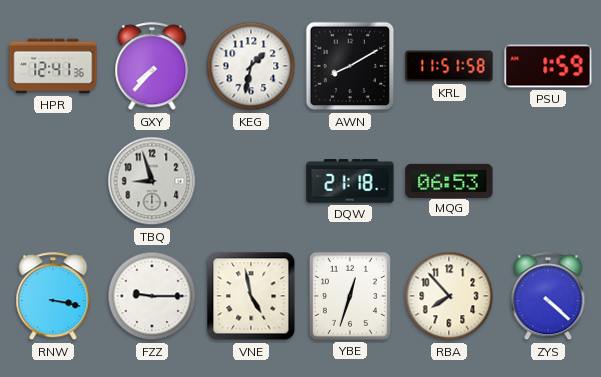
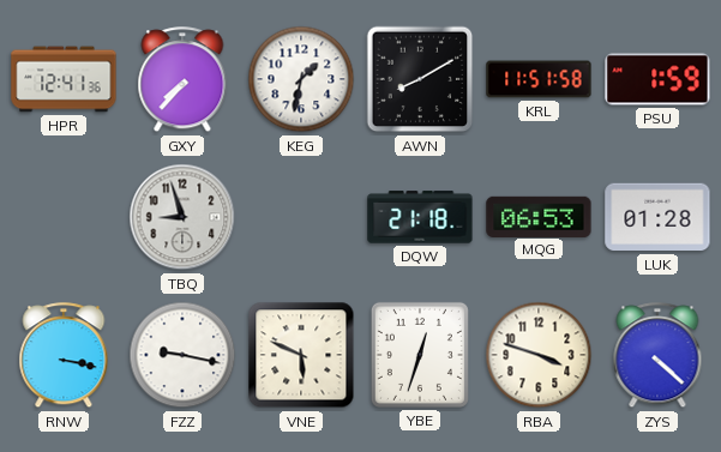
LUK: none -> 01:28
FZZ: 9:15 -> 9:17
VNE: 4:58 -> 5:49
RBA: 7:53 -> 3:48
